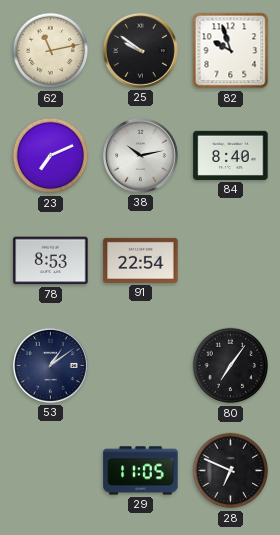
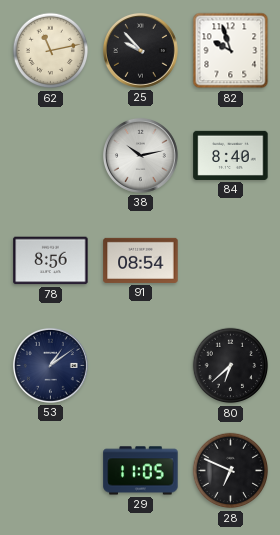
25: 9:51 -> 9:53
23: 7:11 -> none
78: 8:53 -> 8:56
91: 22:54 -> 08:54
80: 7:06 -> 6:38
